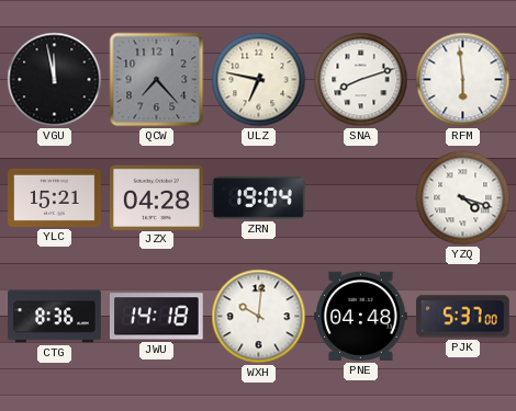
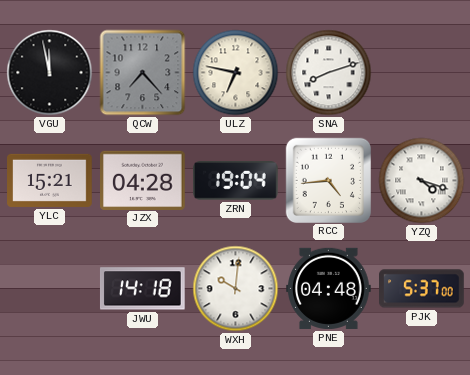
RFM: 5:59 -> none
RCC: none -> 4:44
CTG: 8:36 -> none
